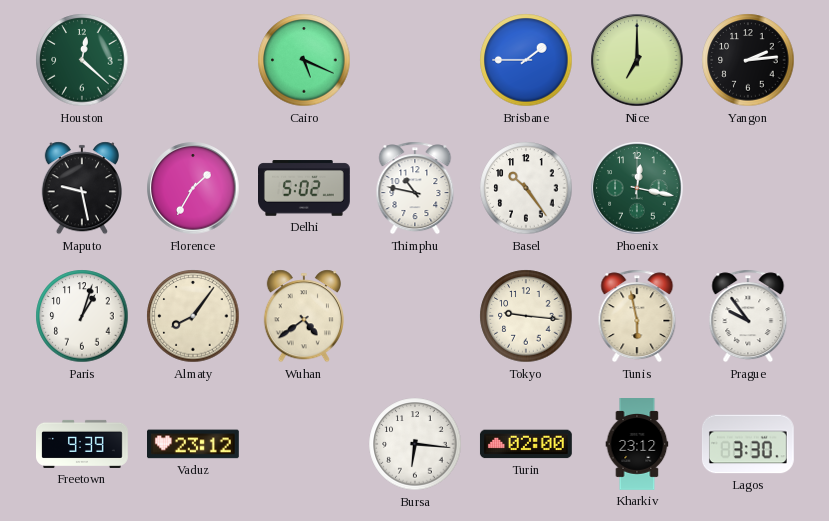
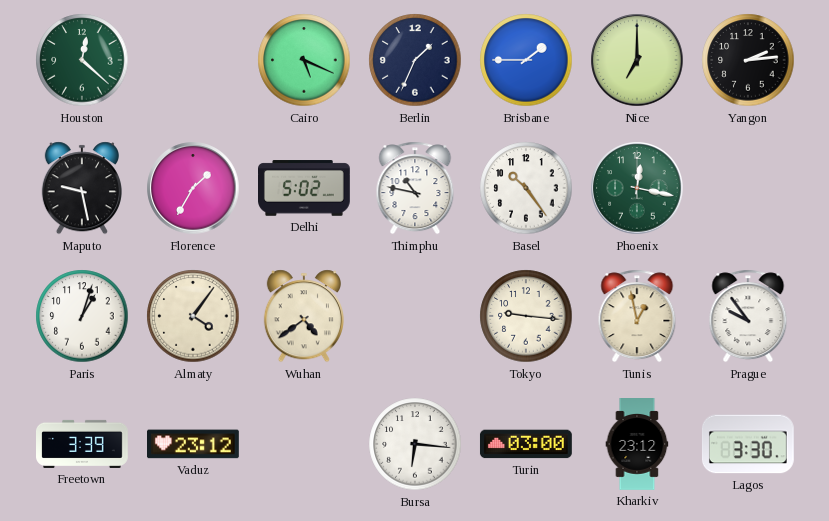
Berlin: none -> 1:34
Almaty: 8:06 -> 4:06
Tunis: 5:58 -> 12:58
Freetown: 9:39 -> 3:39
Turin: 02:00 -> 03:00
